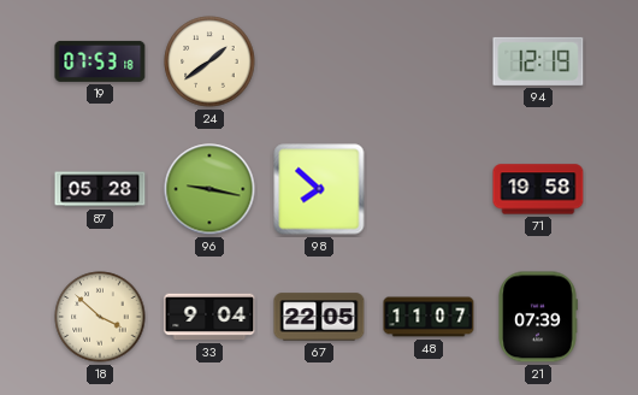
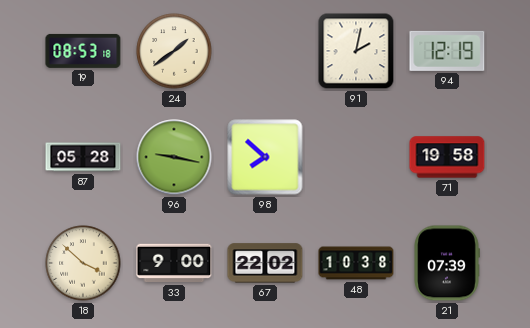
19: 07:53 -> 08:53
91: none -> 2:02
33: 9:04 -> 9:00
67: 22:05 -> 22:02
48: 11:07 -> 10:38
